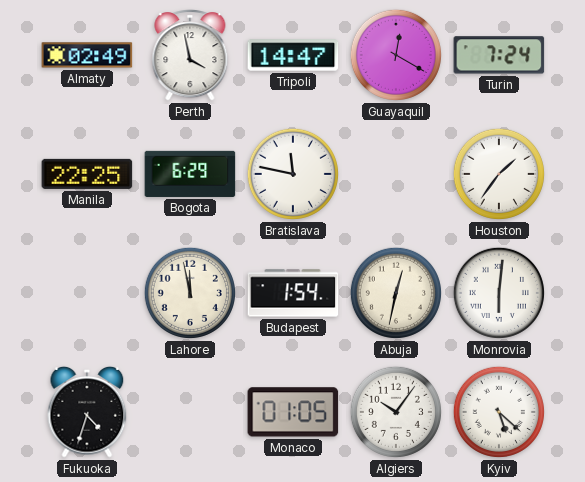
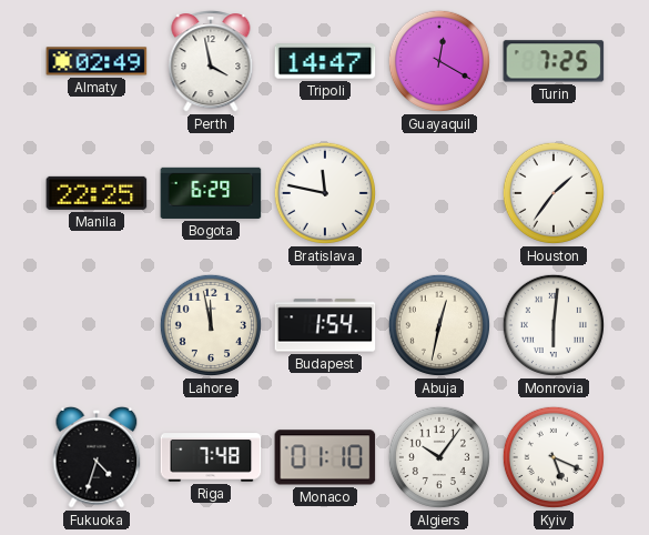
Turin: 7:24 -> 7:25
Riga: none -> 7:48
Monaco: 01:05 -> 01:10
Kyiv: 5:22 -> 5:19
